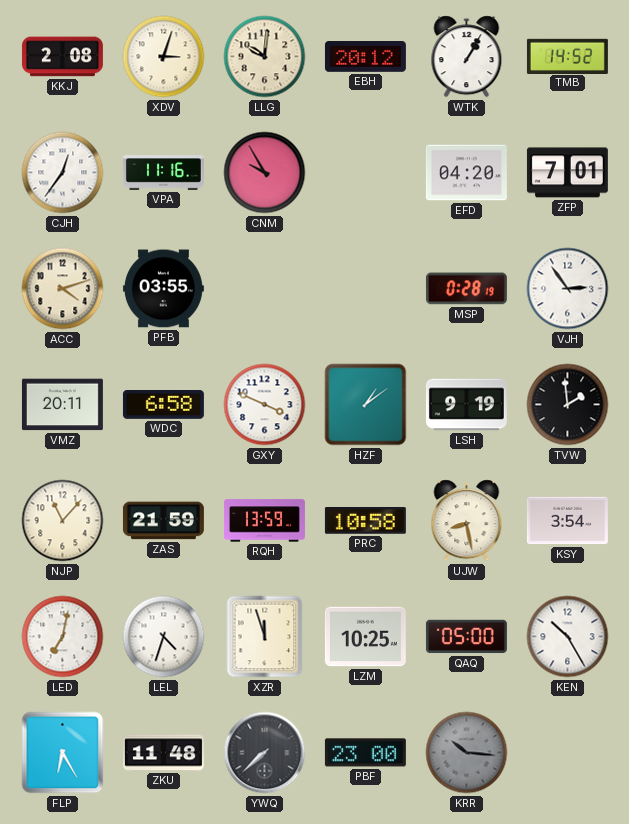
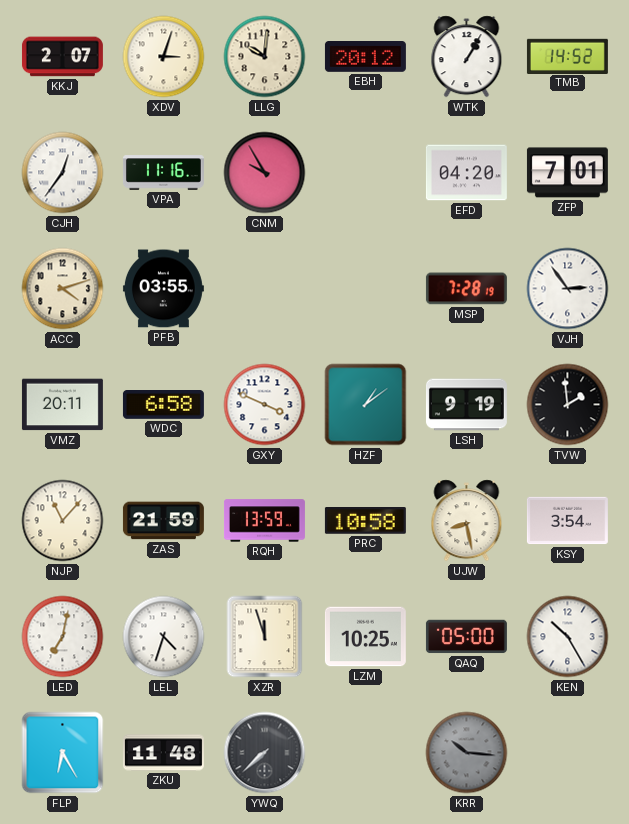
KKJ: 2:08 -> 2:07
MSP: 0:28 -> 7:28
PBF: 23:00 -> none
